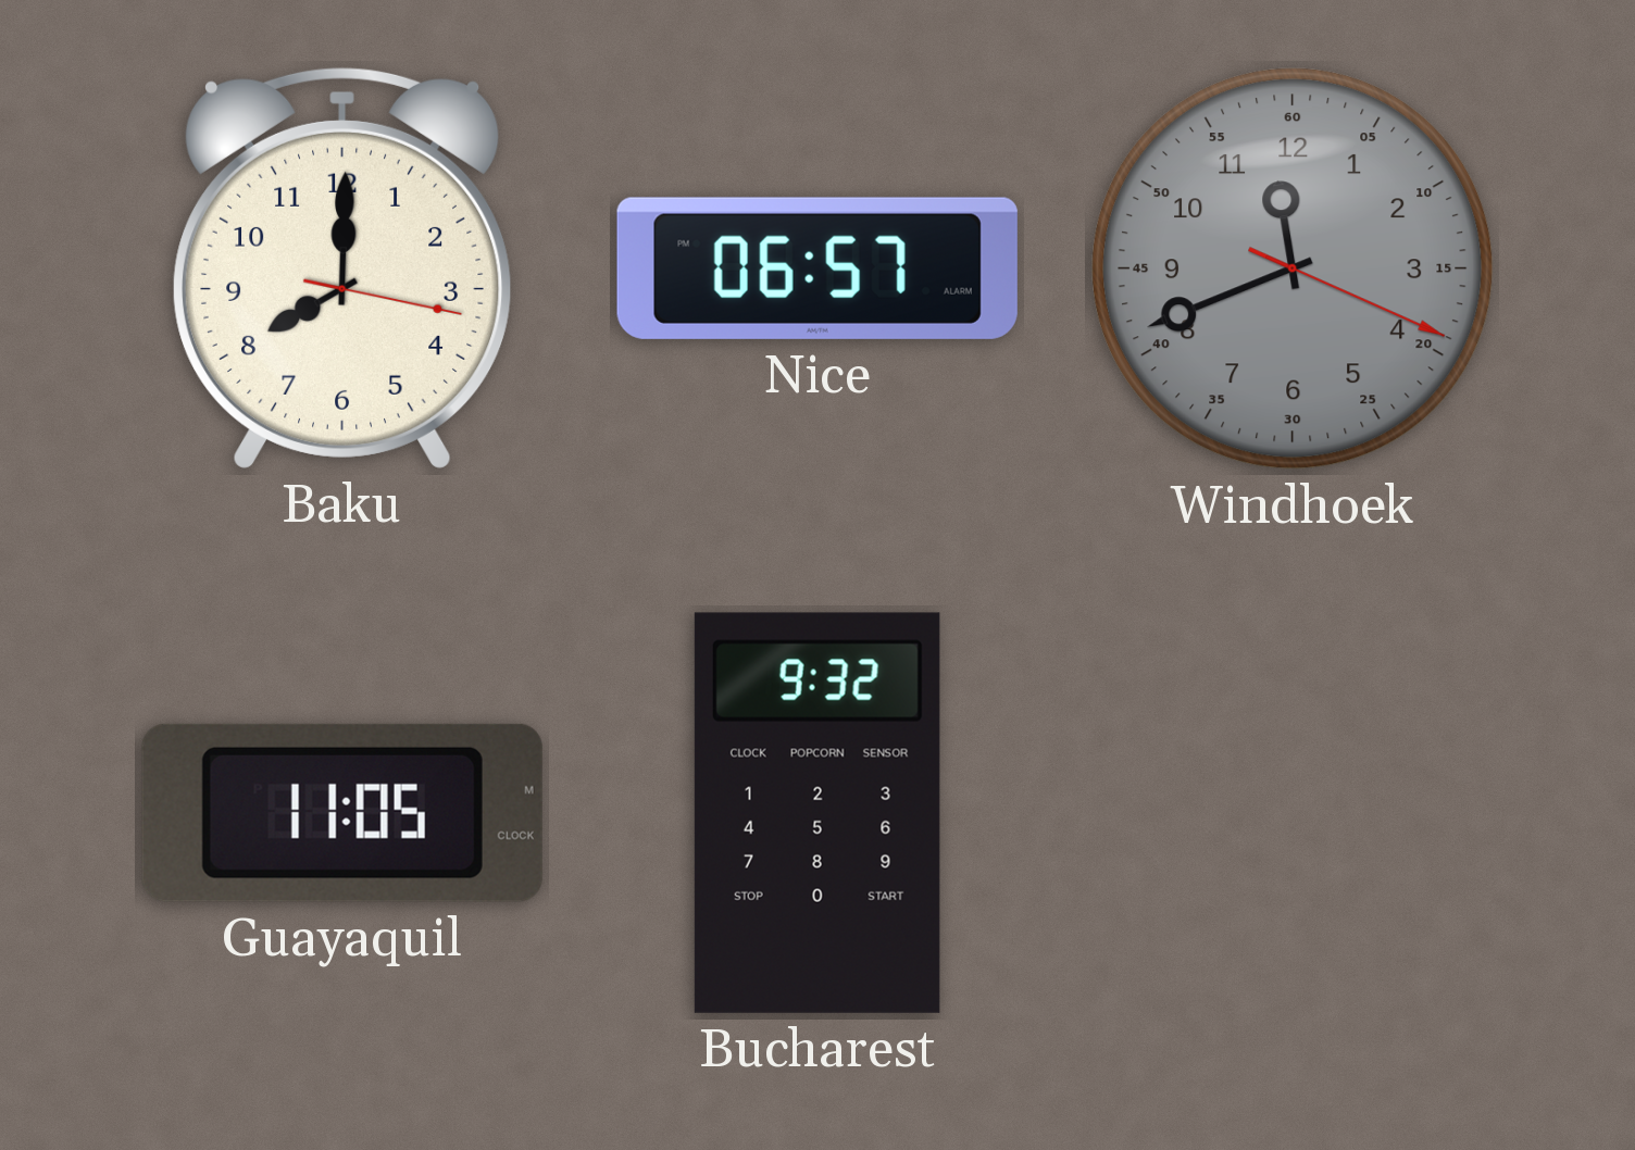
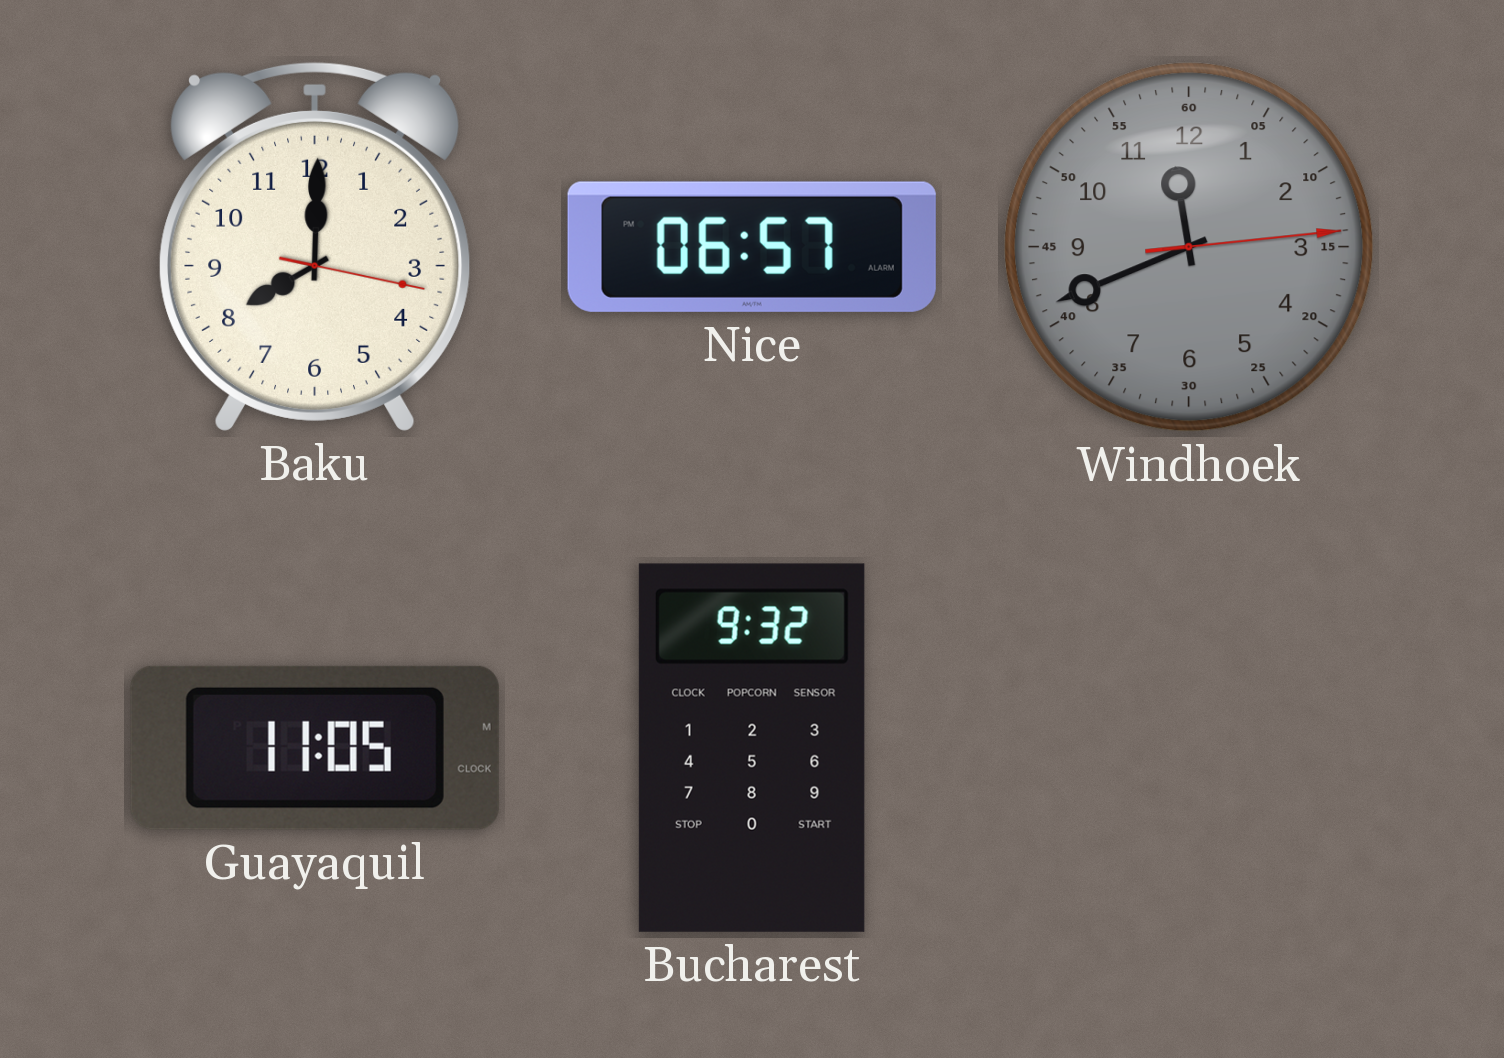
Windhoek: 11:41:19 -> 11:41:14
